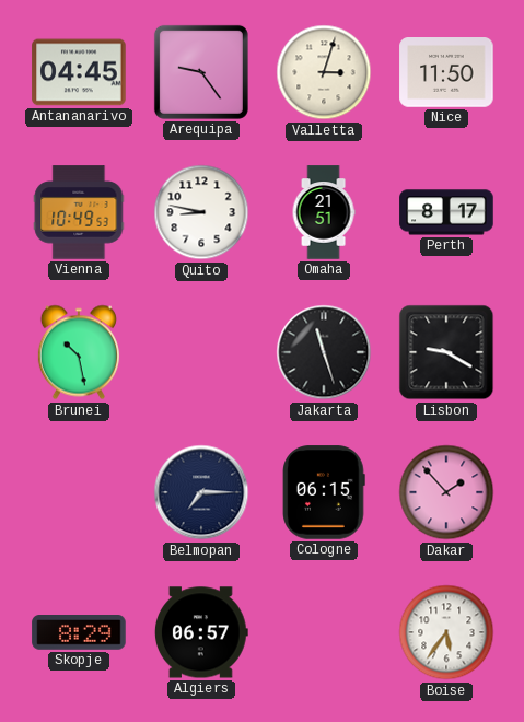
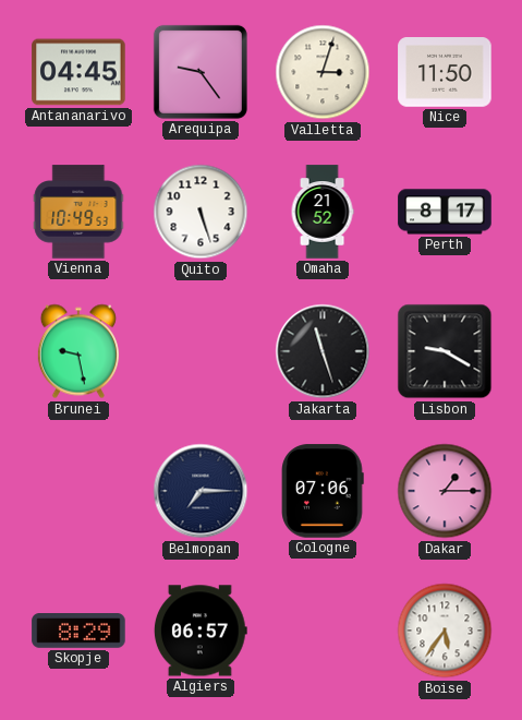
Quito: 8:47 -> 5:27
Omaha: 21:51 -> 21:52
Brunei: 10:28 -> 9:28
Cologne: 06:15 -> 07:06
Dakar: 1:53 -> 1:15
